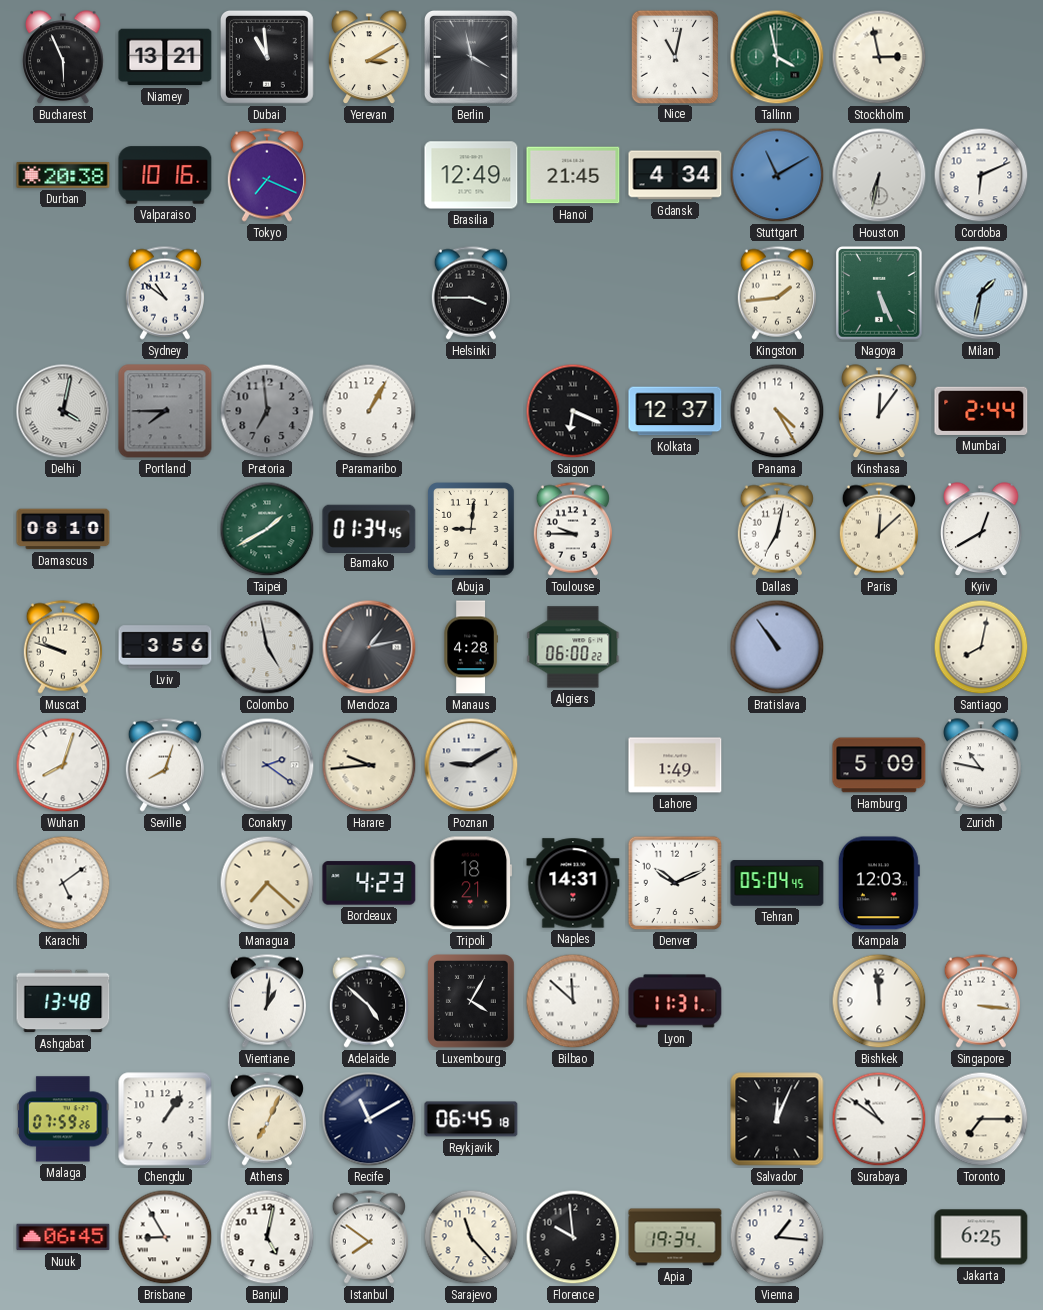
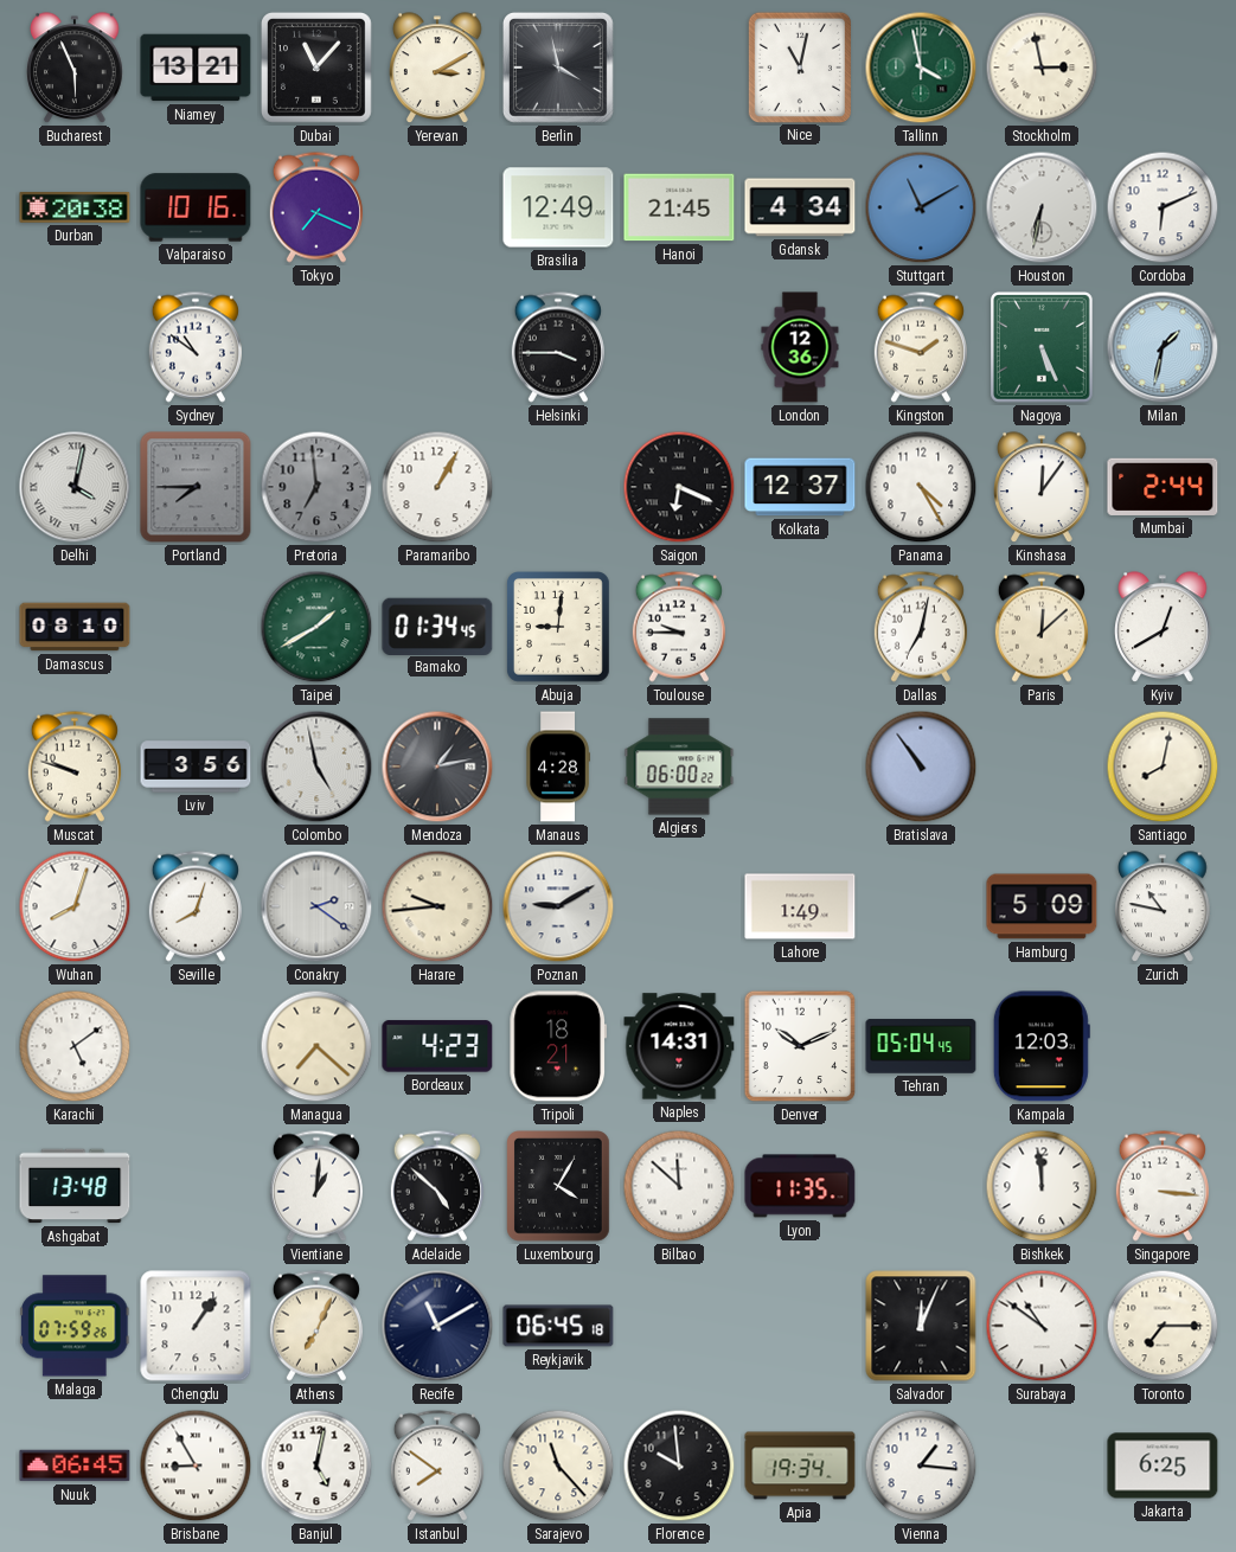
Dubai: 10:59 -> 11:07
London: none -> 12:36
Kingston: 1:44 -> 1:48
Lyon: 11:31 -> 11:35
